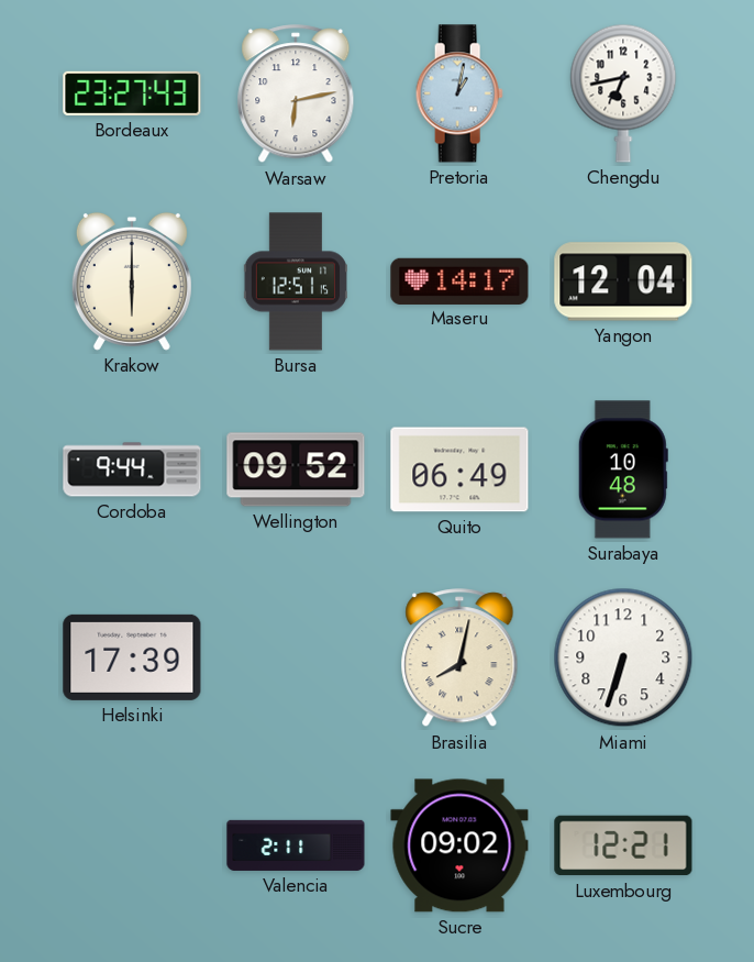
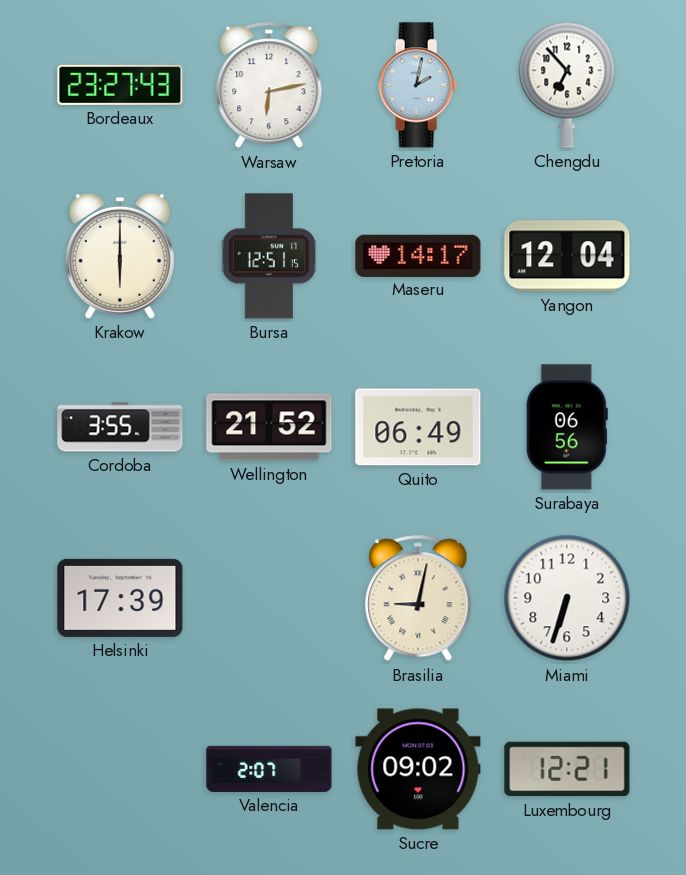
Pretoria: 1:02 -> 2:02
Chengdu: 6:43 -> 6:53
Cordoba: 9:44 -> 3:55
Wellington: 09:52 -> 21:52
Surabaya: 10:48 -> 06:56
Brasilia: 8:02 -> 9:02
Valencia: 2:11 -> 2:07
